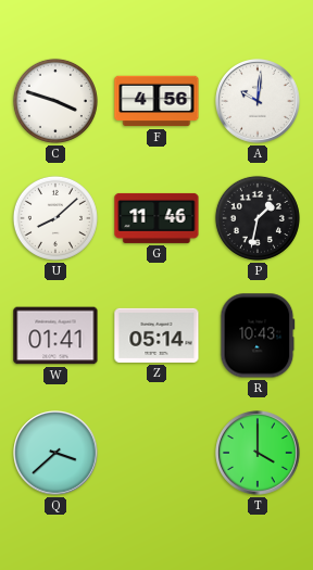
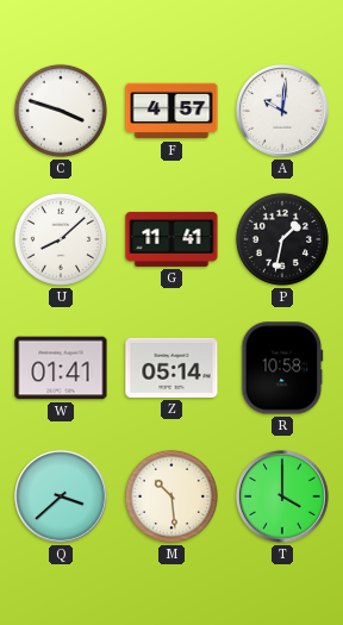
F: 4:56 -> 4:57
G: 11:46 -> 11:41
R: 10:43 -> 10:58
M: none -> 10:29
